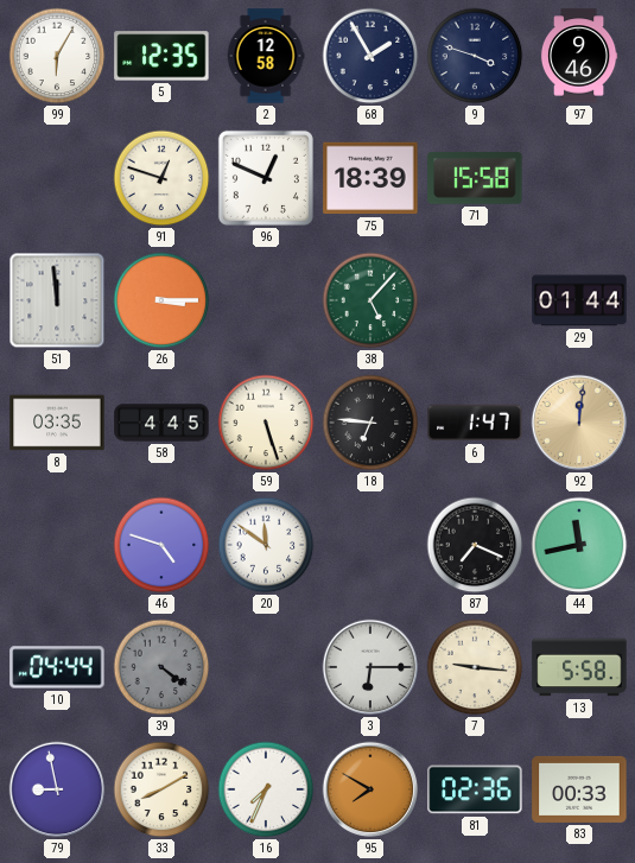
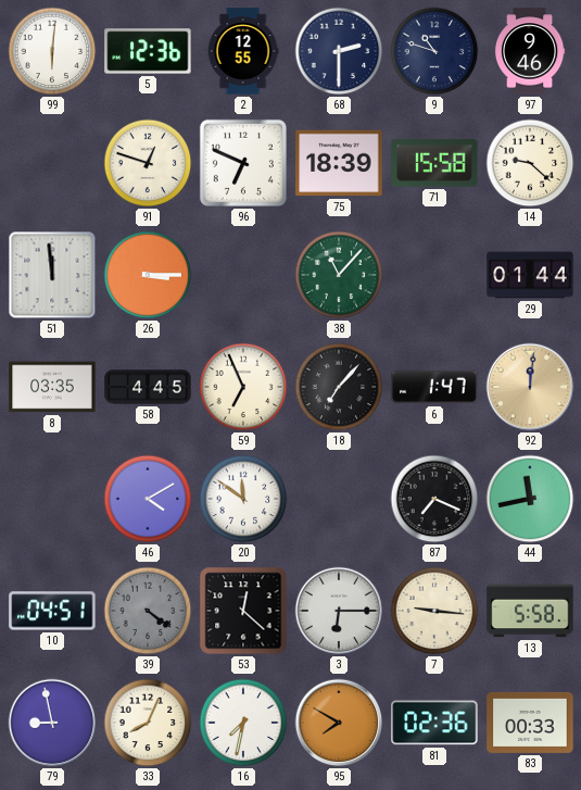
99: 6:05 -> 6:01
5: 12:35 -> 12:36
2: 12:58 -> 12:55
68: 1:55 -> 2:30
9: 3:48 -> 10:48
96: 12:49 -> 6:49
14: none -> 9:22
38: 5:07 -> 11:07
59: 5:27 -> 6:56
18: 6:46 -> 7:07
46: 4:48 -> 4:10
10: 04:44 -> 04:51
53: none -> 12:22
33: 8:10 -> 8:04
16: 7:34 -> 7:32
